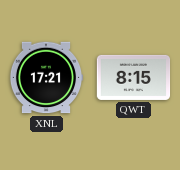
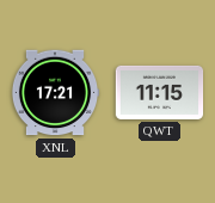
QWT: 8:15 -> 11:15
